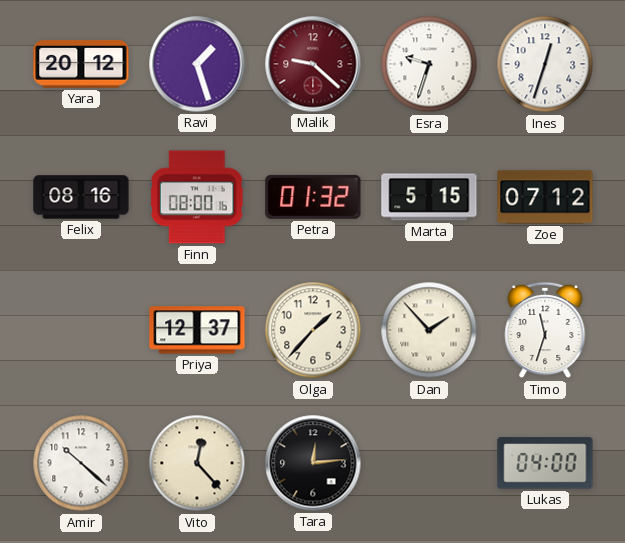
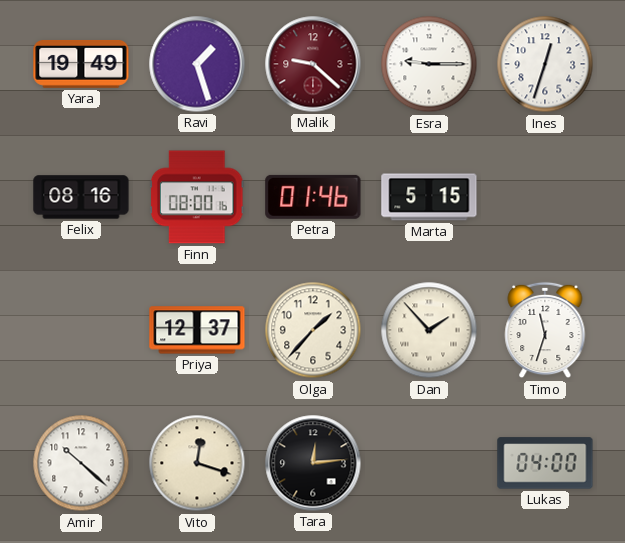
Yara: 20:12 -> 19:49
Esra: 9:33 -> 9:15
Petra: 01:32 -> 01:46
Zoe: 07:12 -> none
Vito: 12:23 -> 12:18
